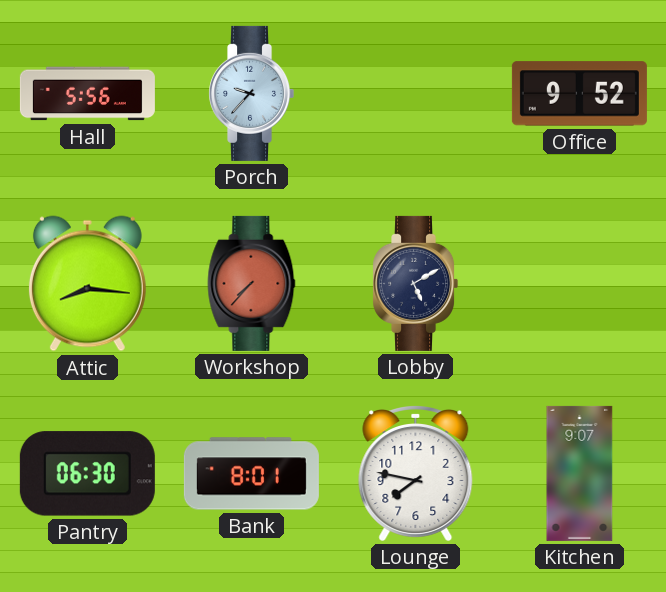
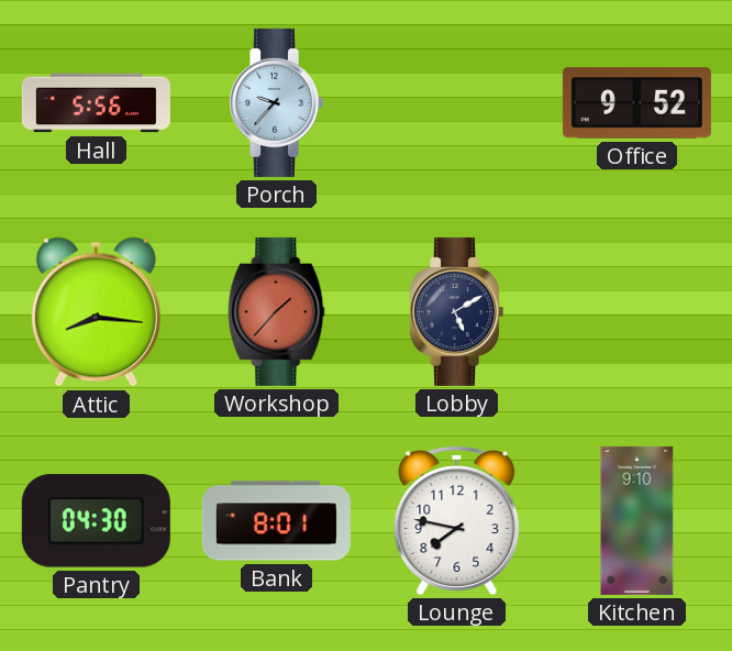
Workshop: 7:37 -> 1:37
Pantry: 06:30 -> 04:30
Kitchen: 9:07 -> 9:10
